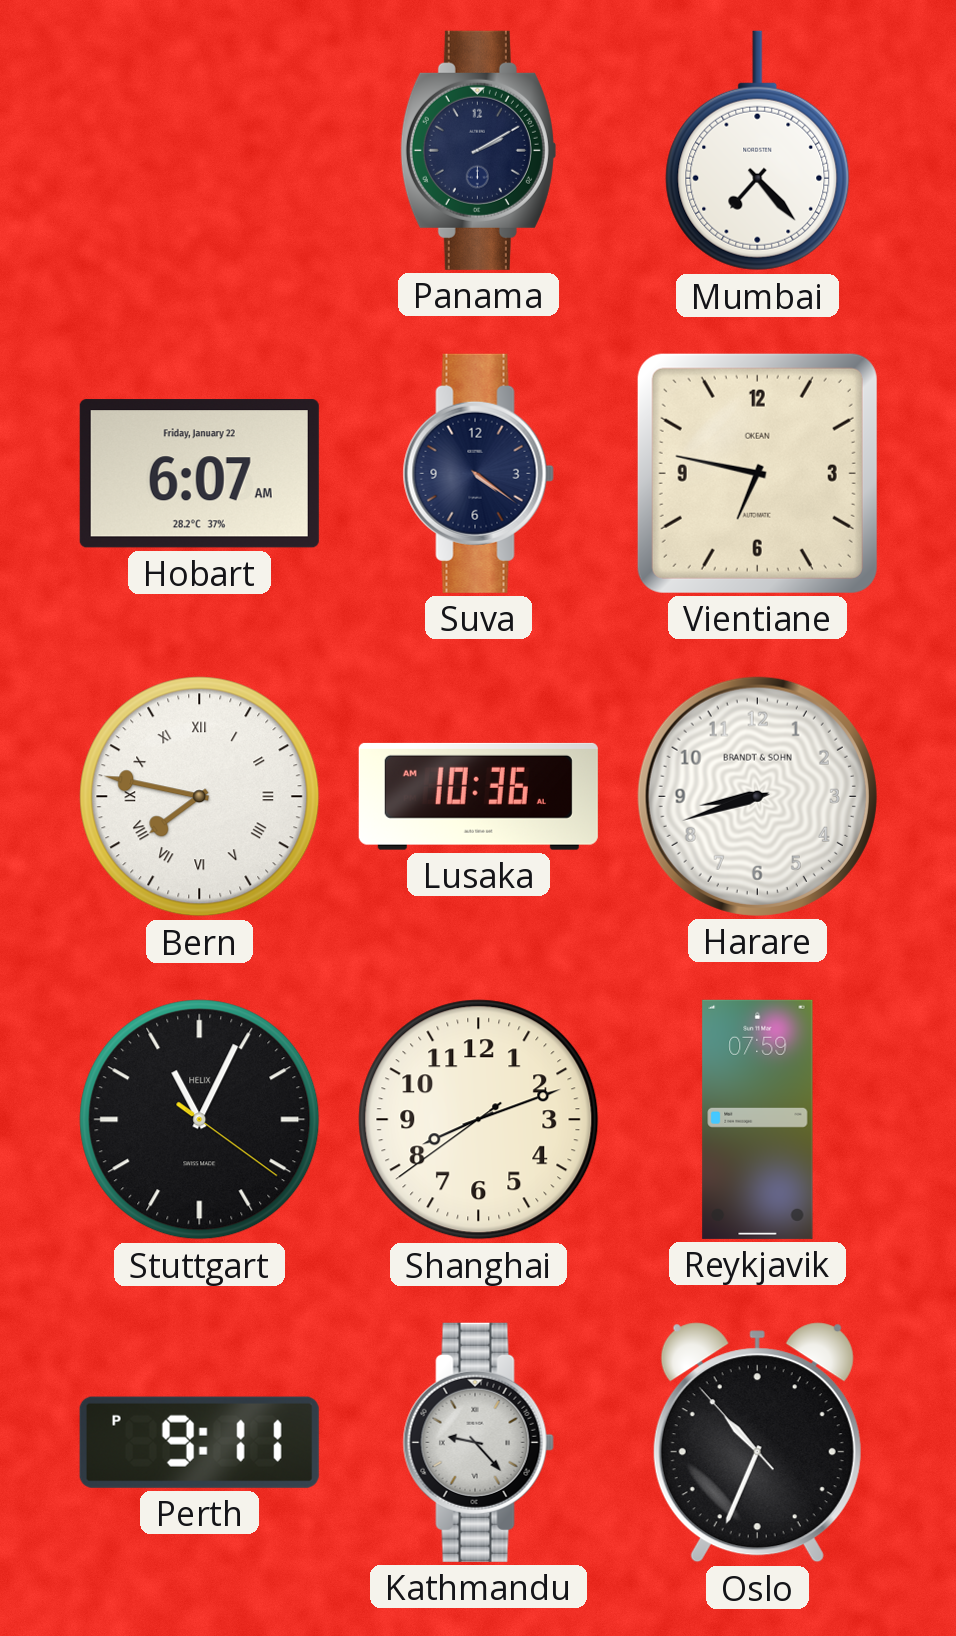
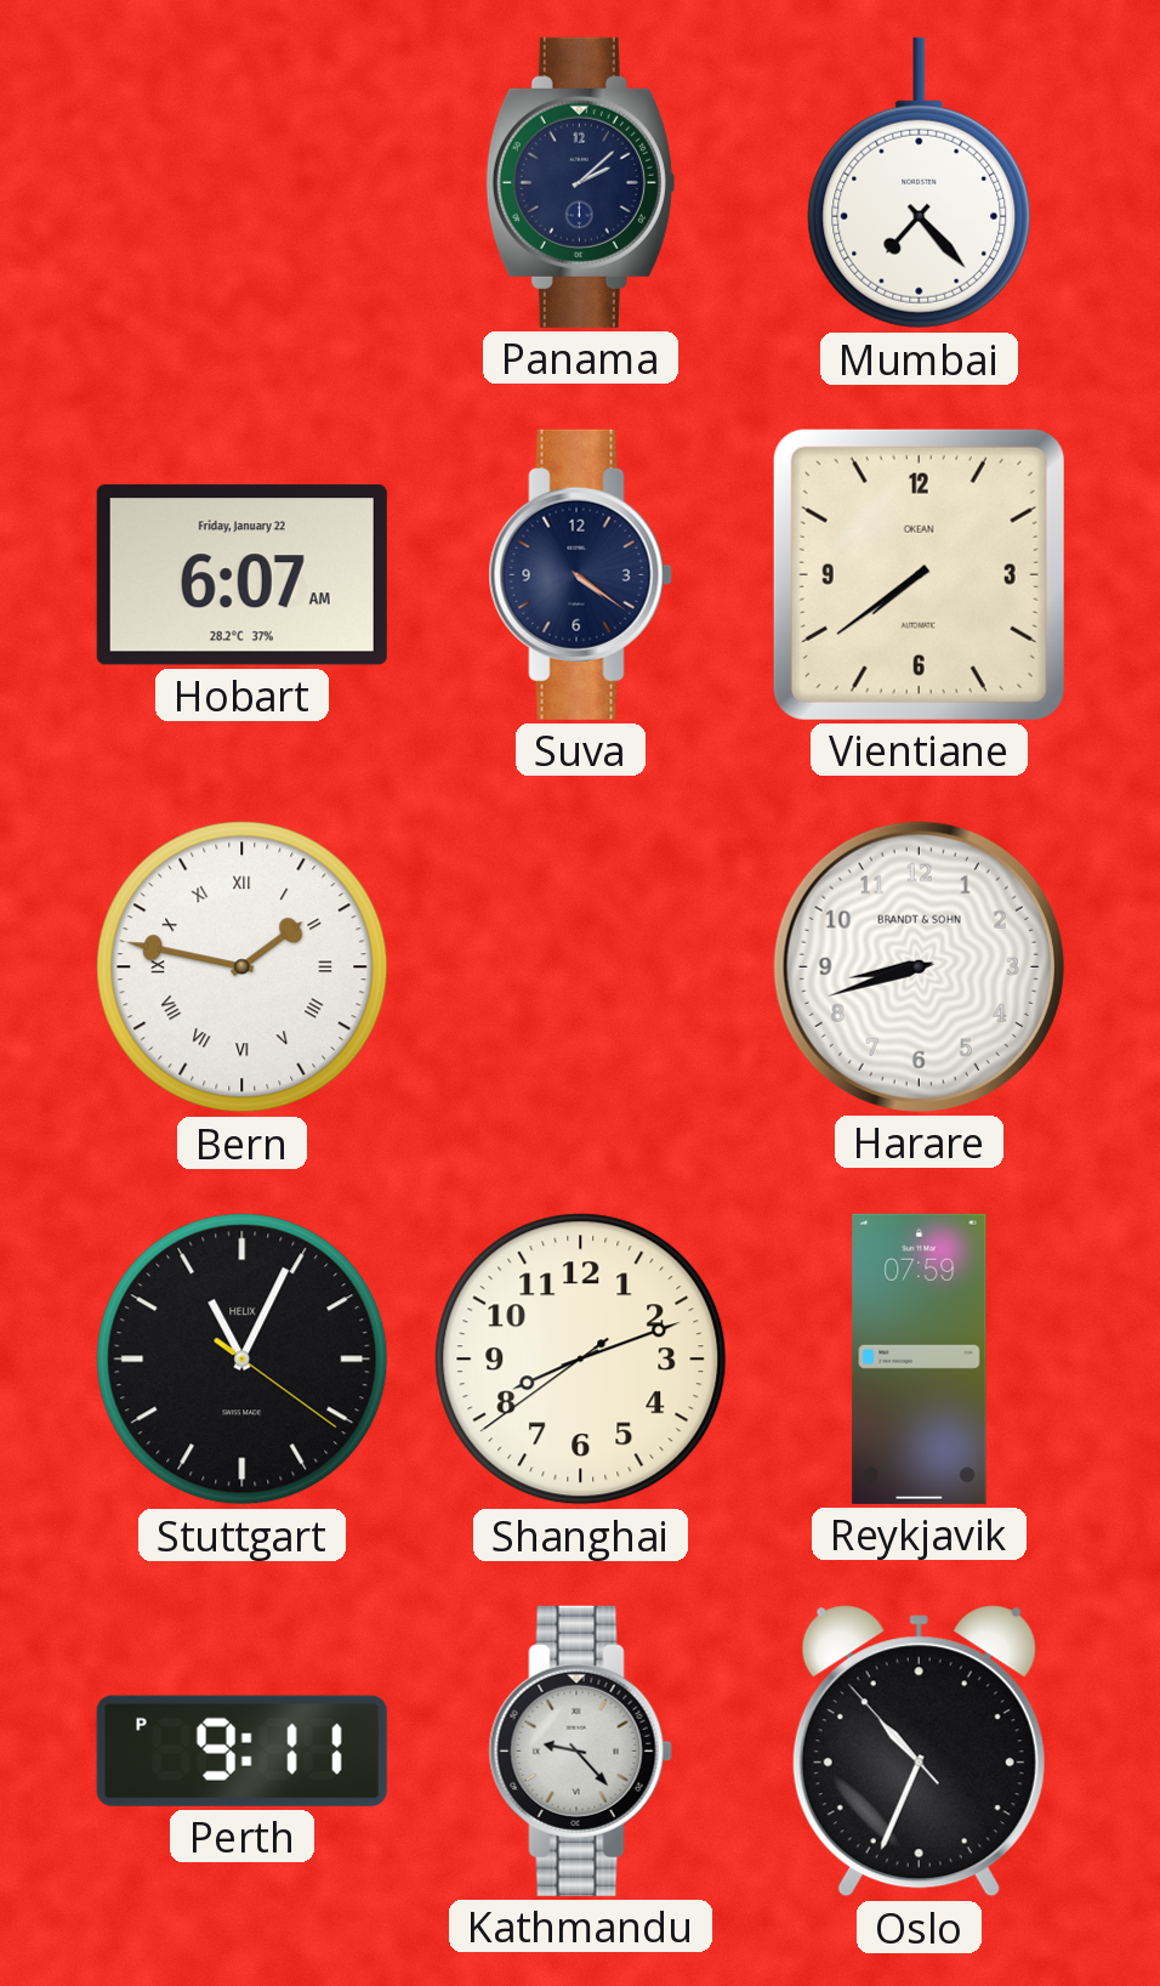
Panama: 2:10 -> 2:08
Vientiane: 6:47 -> 7:39
Bern: 7:47 -> 1:47
Lusaka: 10:36 -> none
